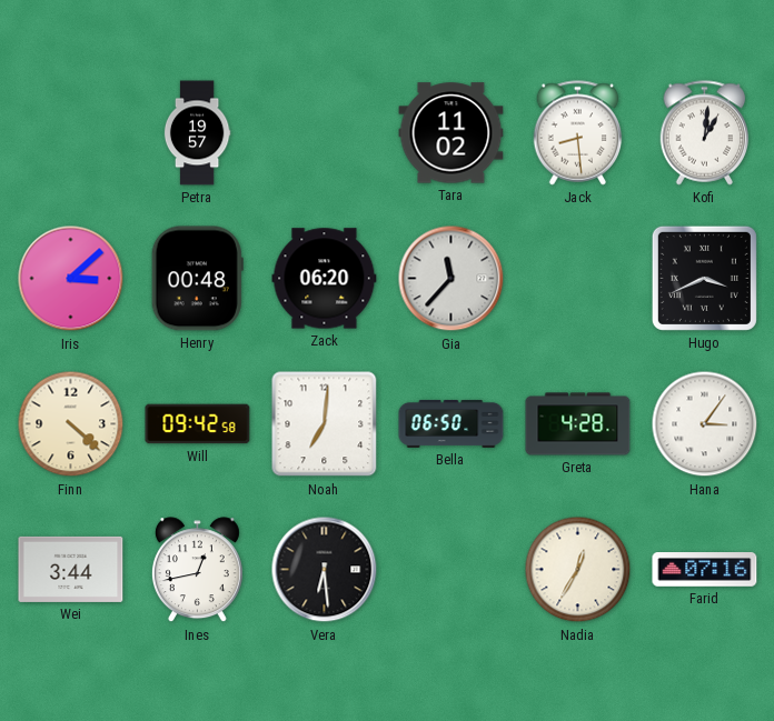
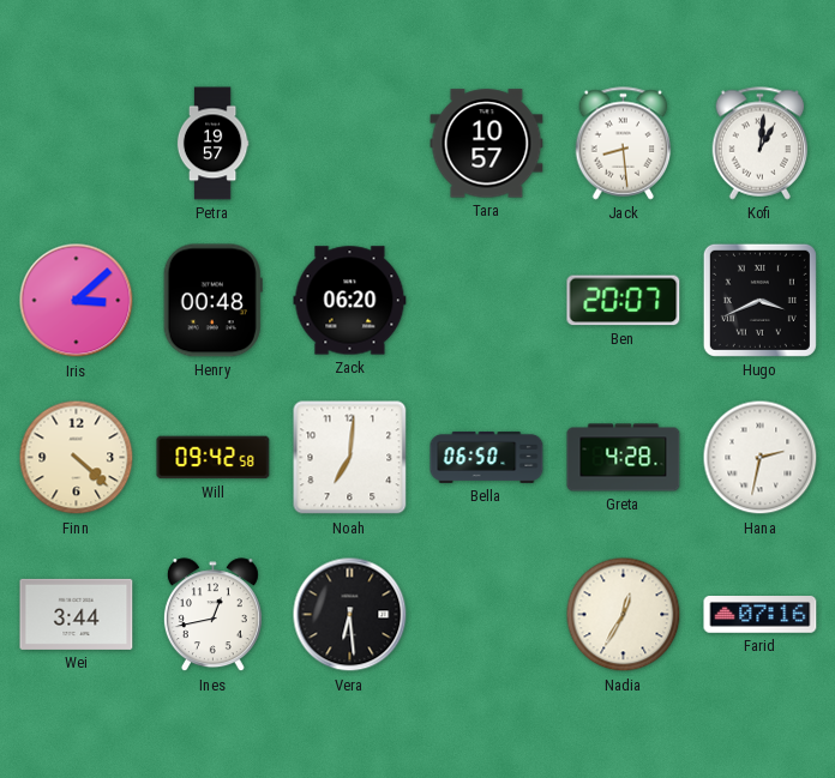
Tara: 11:02 -> 10:57
Gia: 11:37 -> none
Ben: none -> 20:07
Hana: 3:06 -> 2:32
